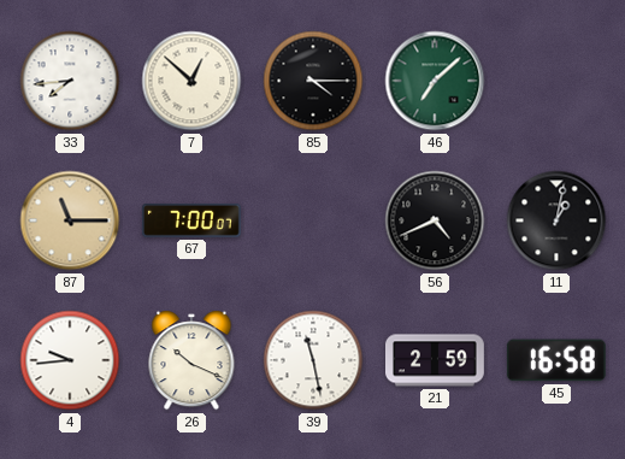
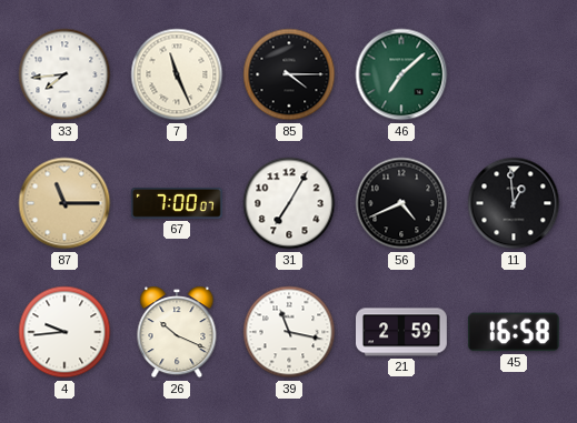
7: 12:52 -> 11:26
31: none -> 7:05
11: 1:02 -> 12:59
39: 11:28 -> 11:17
